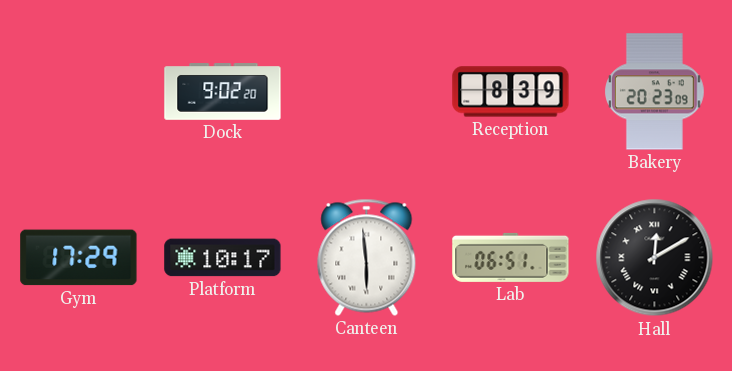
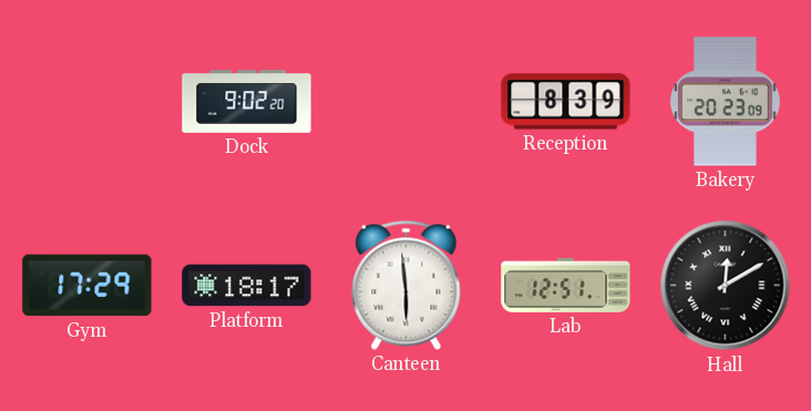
Platform: 10:17 -> 18:17
Lab: 06:51 -> 12:51
